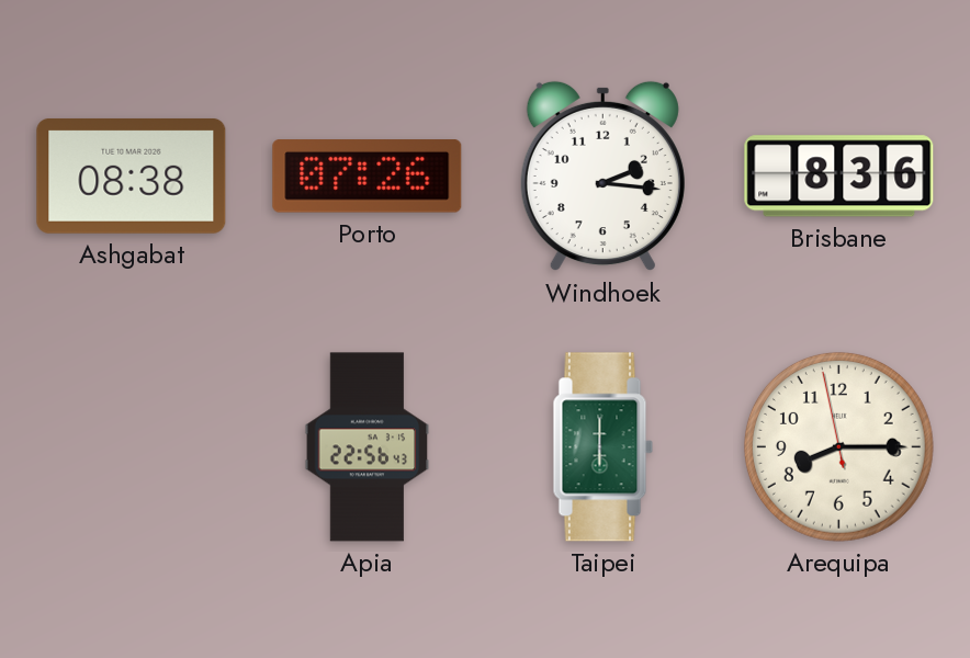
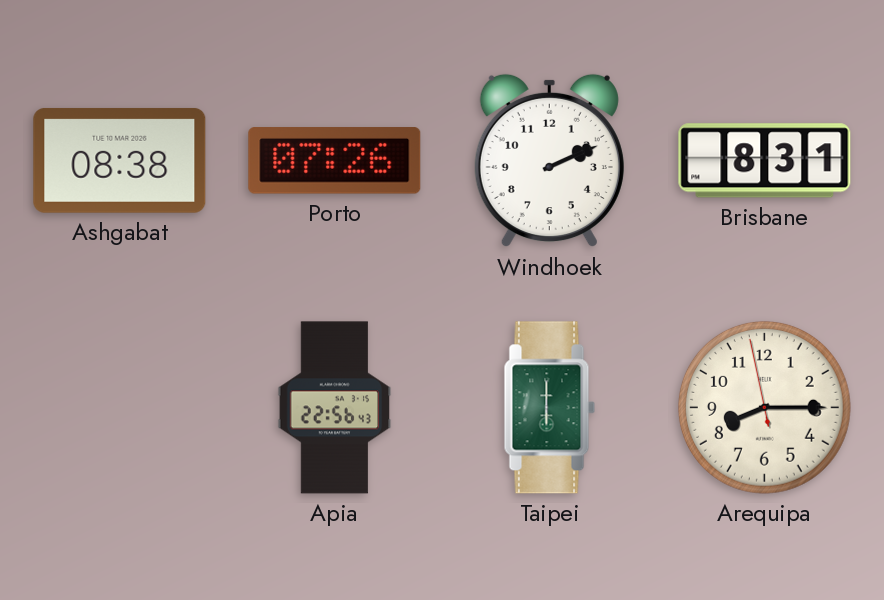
Windhoek: 2:16 -> 2:11
Brisbane: 8:36 -> 8:31
